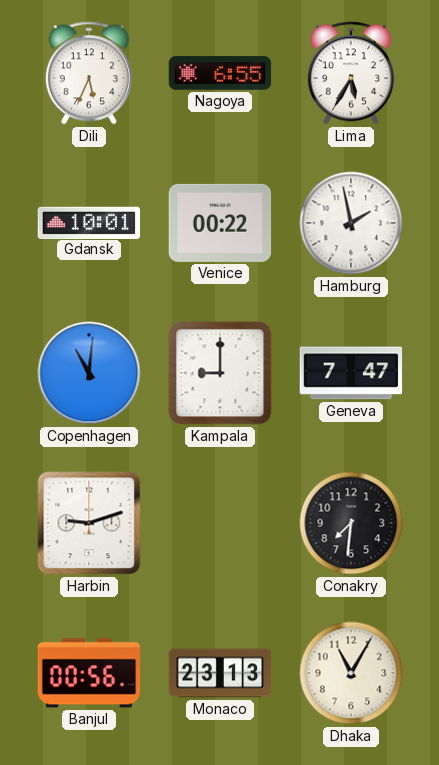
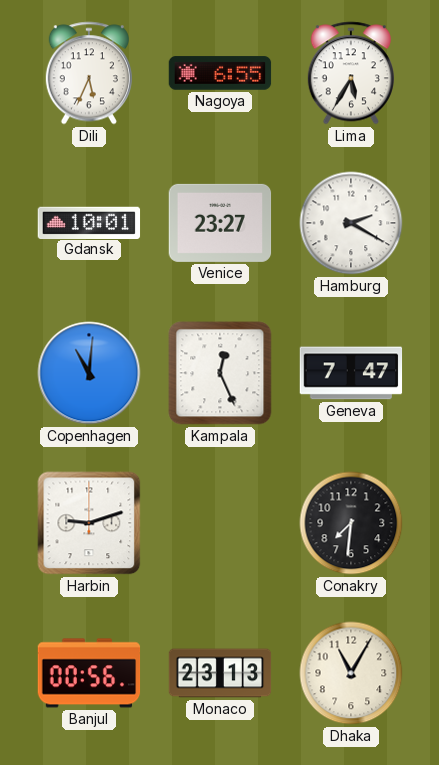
Venice: 00:22 -> 23:27
Hamburg: 1:58 -> 2:20
Kampala: 9:00 -> 12:26
